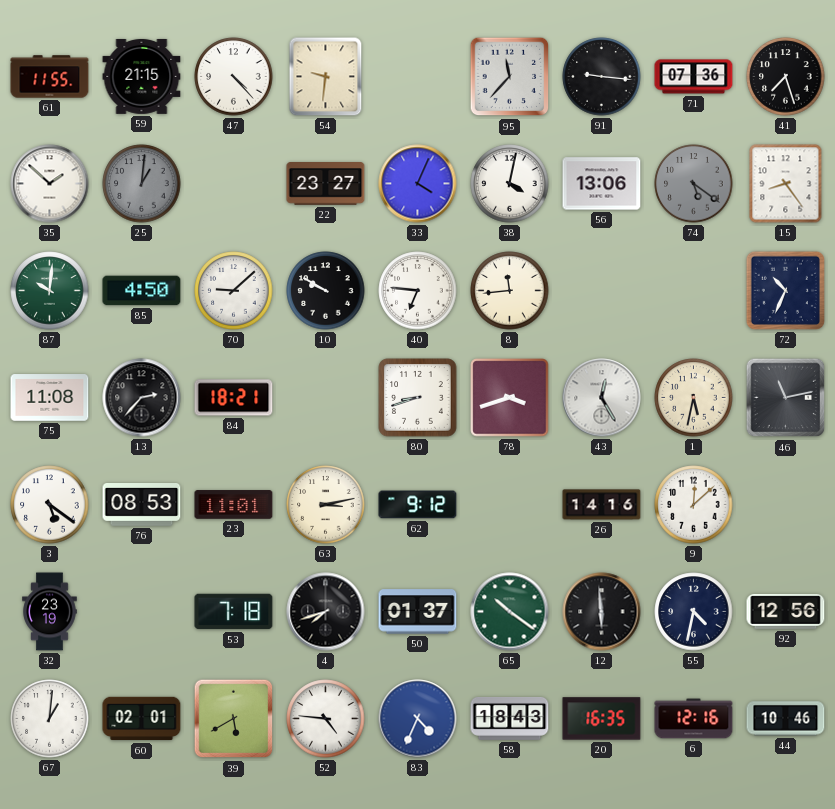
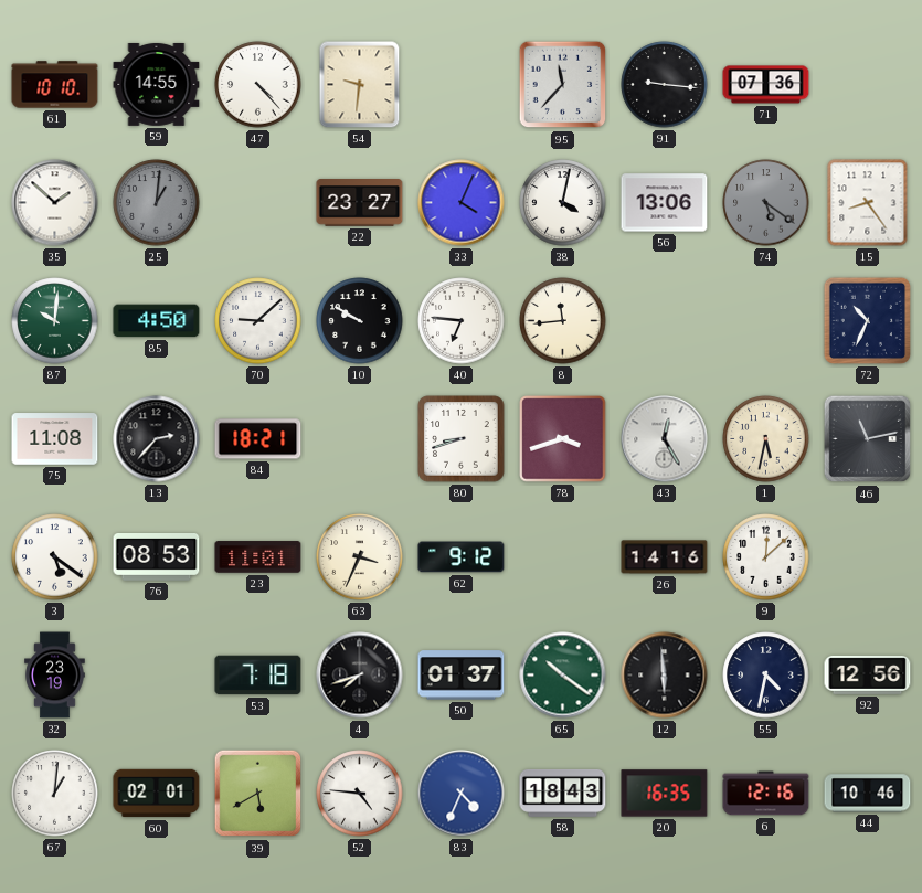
61: 11:55 -> 10:10
59: 21:15 -> 14:55
41: 7:27 -> none
63: 3:13 -> 3:34
